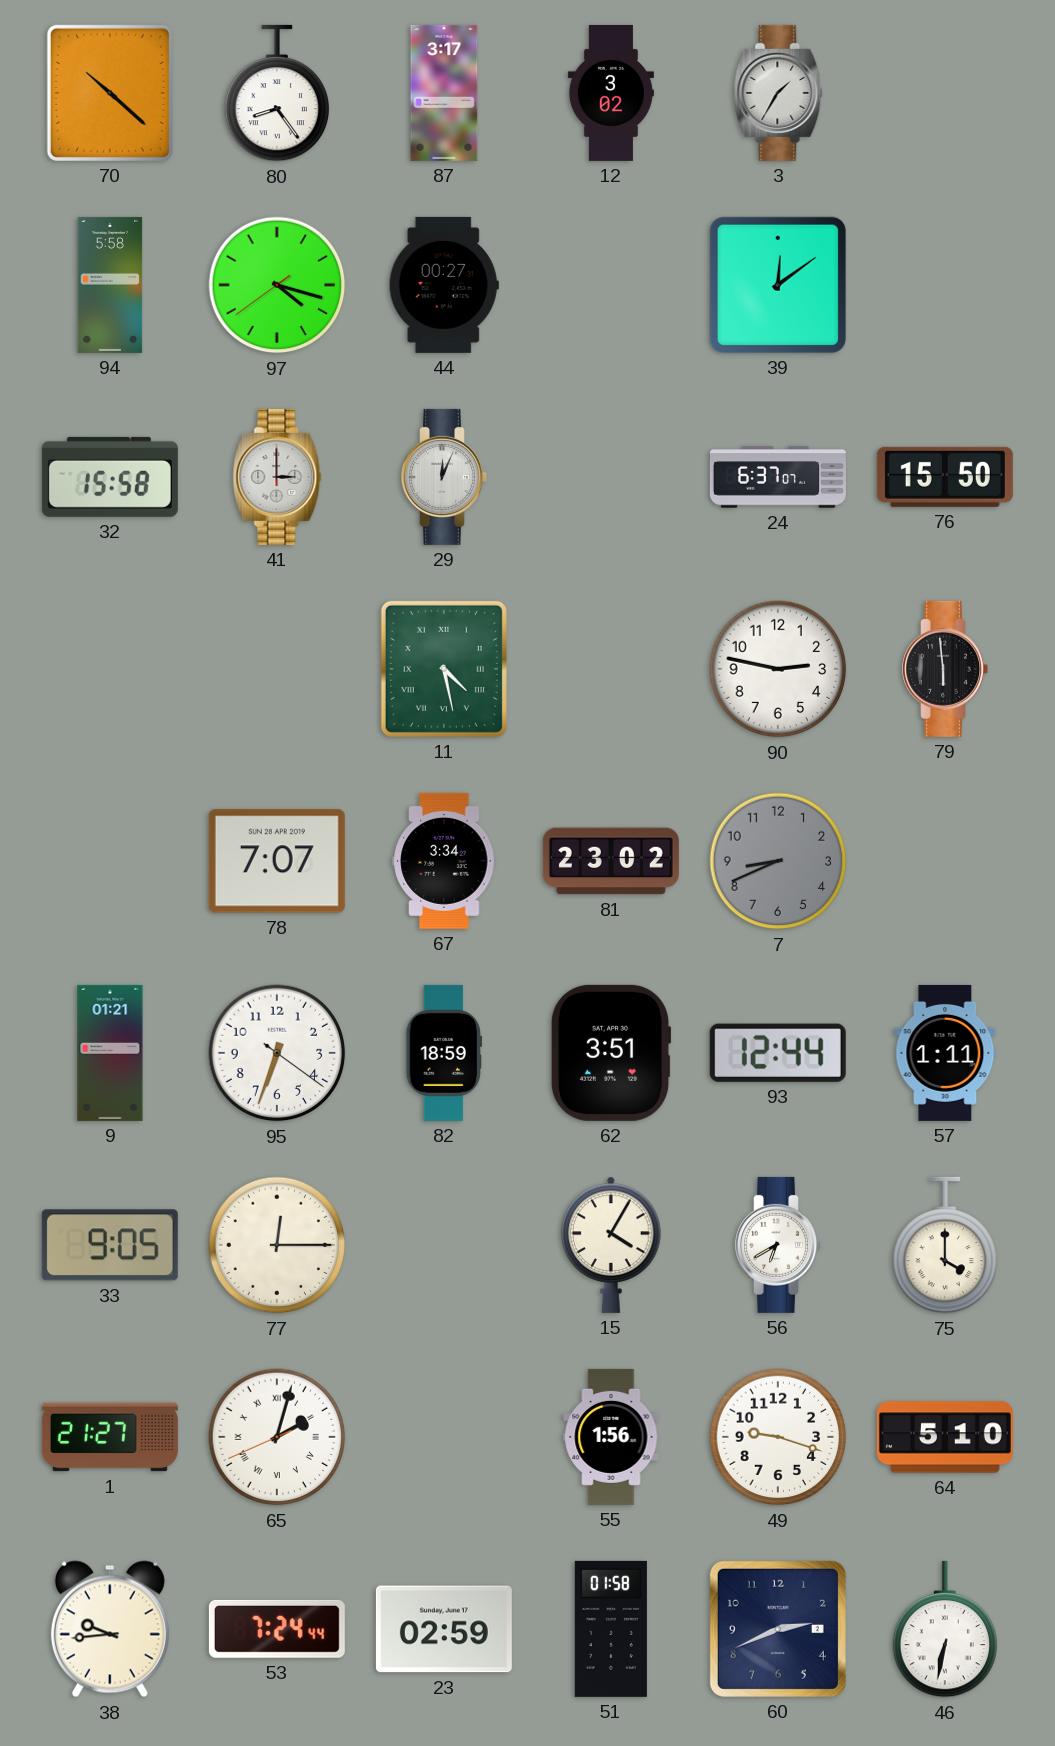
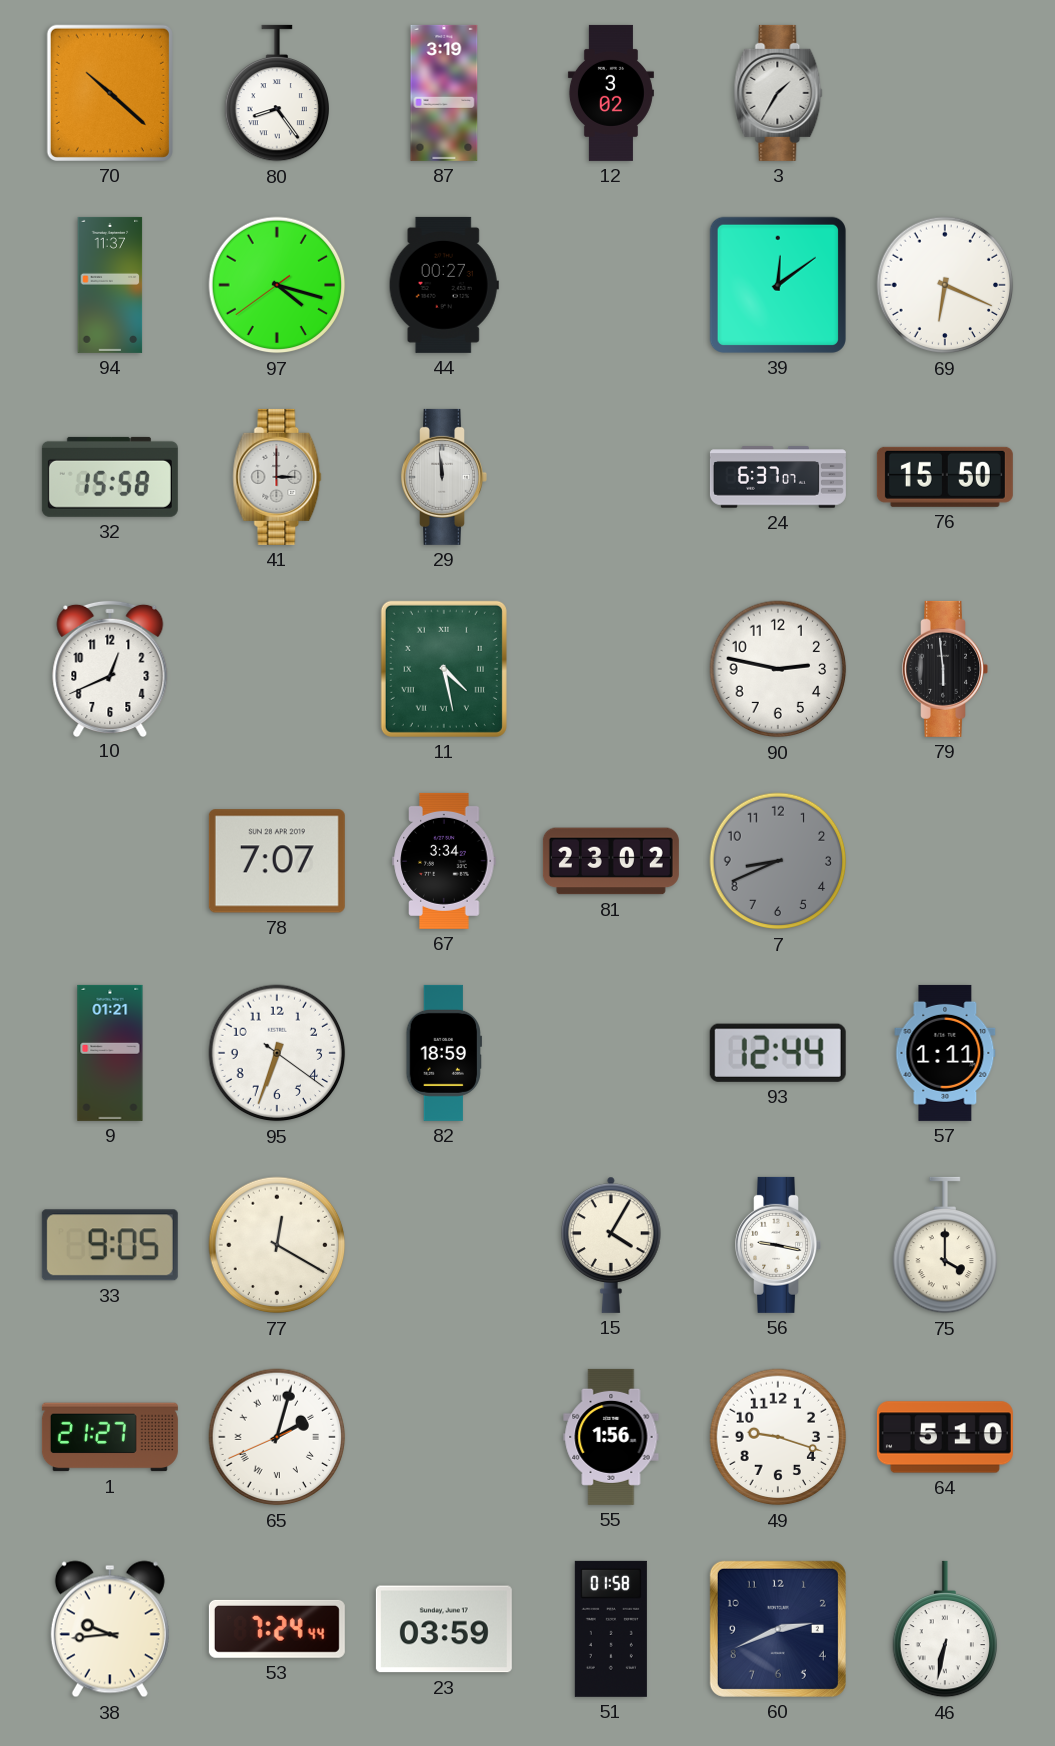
87: 3:17 -> 3:19
94: 5:58 -> 11:37
69: none -> 6:19
29: 12:04 -> 11:59
10: none -> 12:41
62: 3:51 -> none
77: 12:15 -> 12:20
56: 6:40 -> 9:17
23: 02:59 -> 03:59
